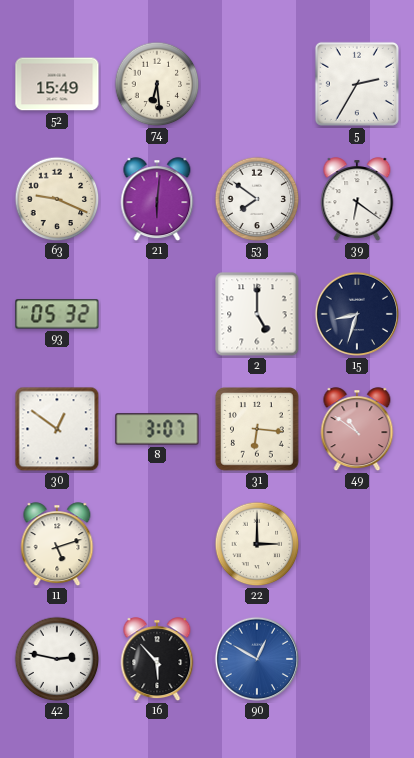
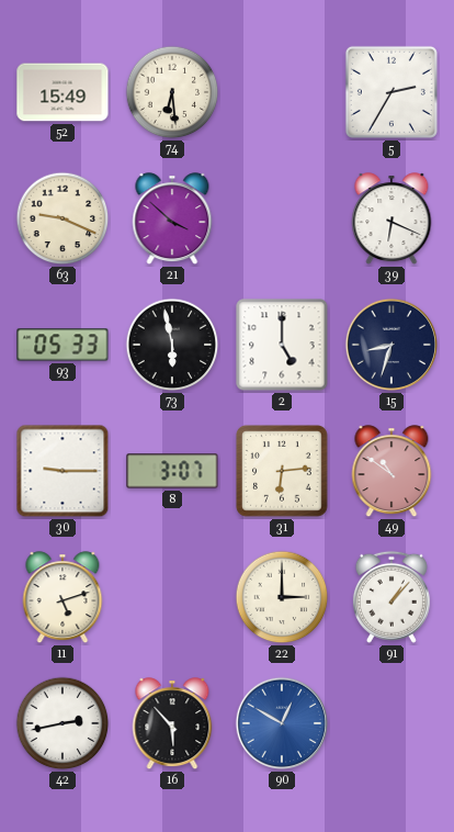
21: 6:01 -> 3:52
53: 7:51 -> none
39: 6:21 -> 6:19
93: 05:32 -> 05:33
73: none -> 5:58
30: 12:51 -> 9:15
31: 6:16 -> 6:14
91: none -> 1:07
42: 2:47 -> 2:43
